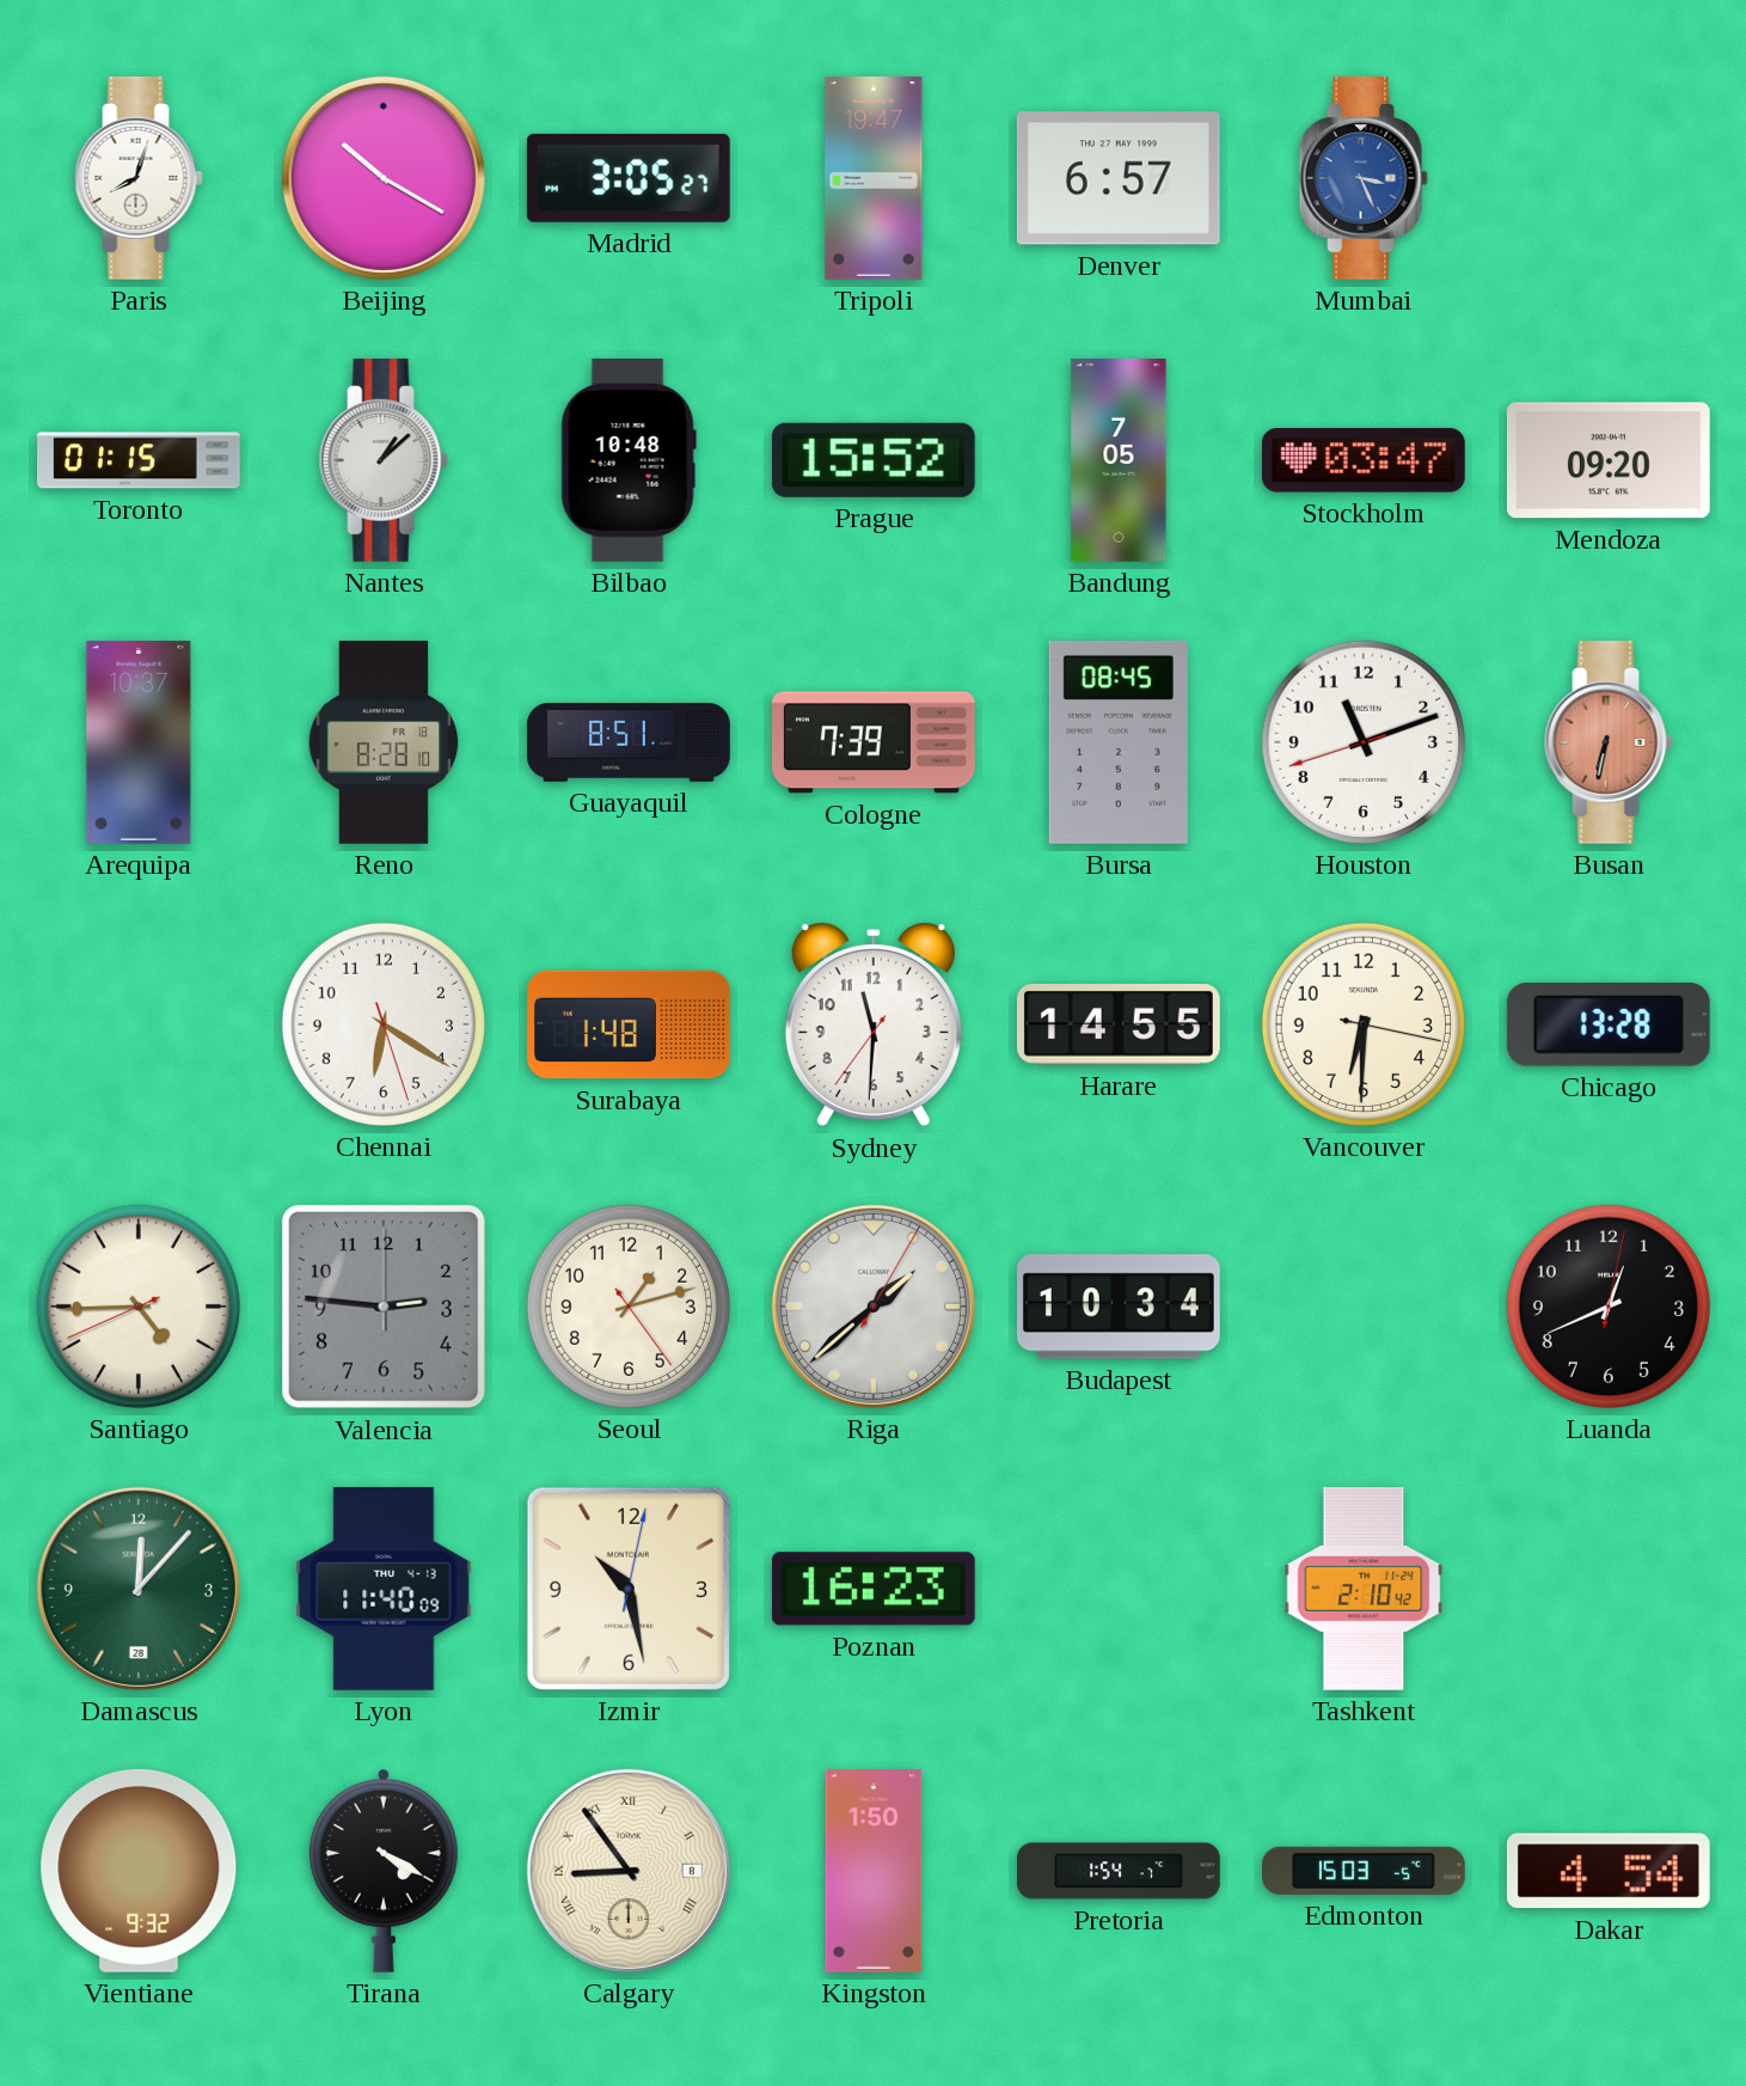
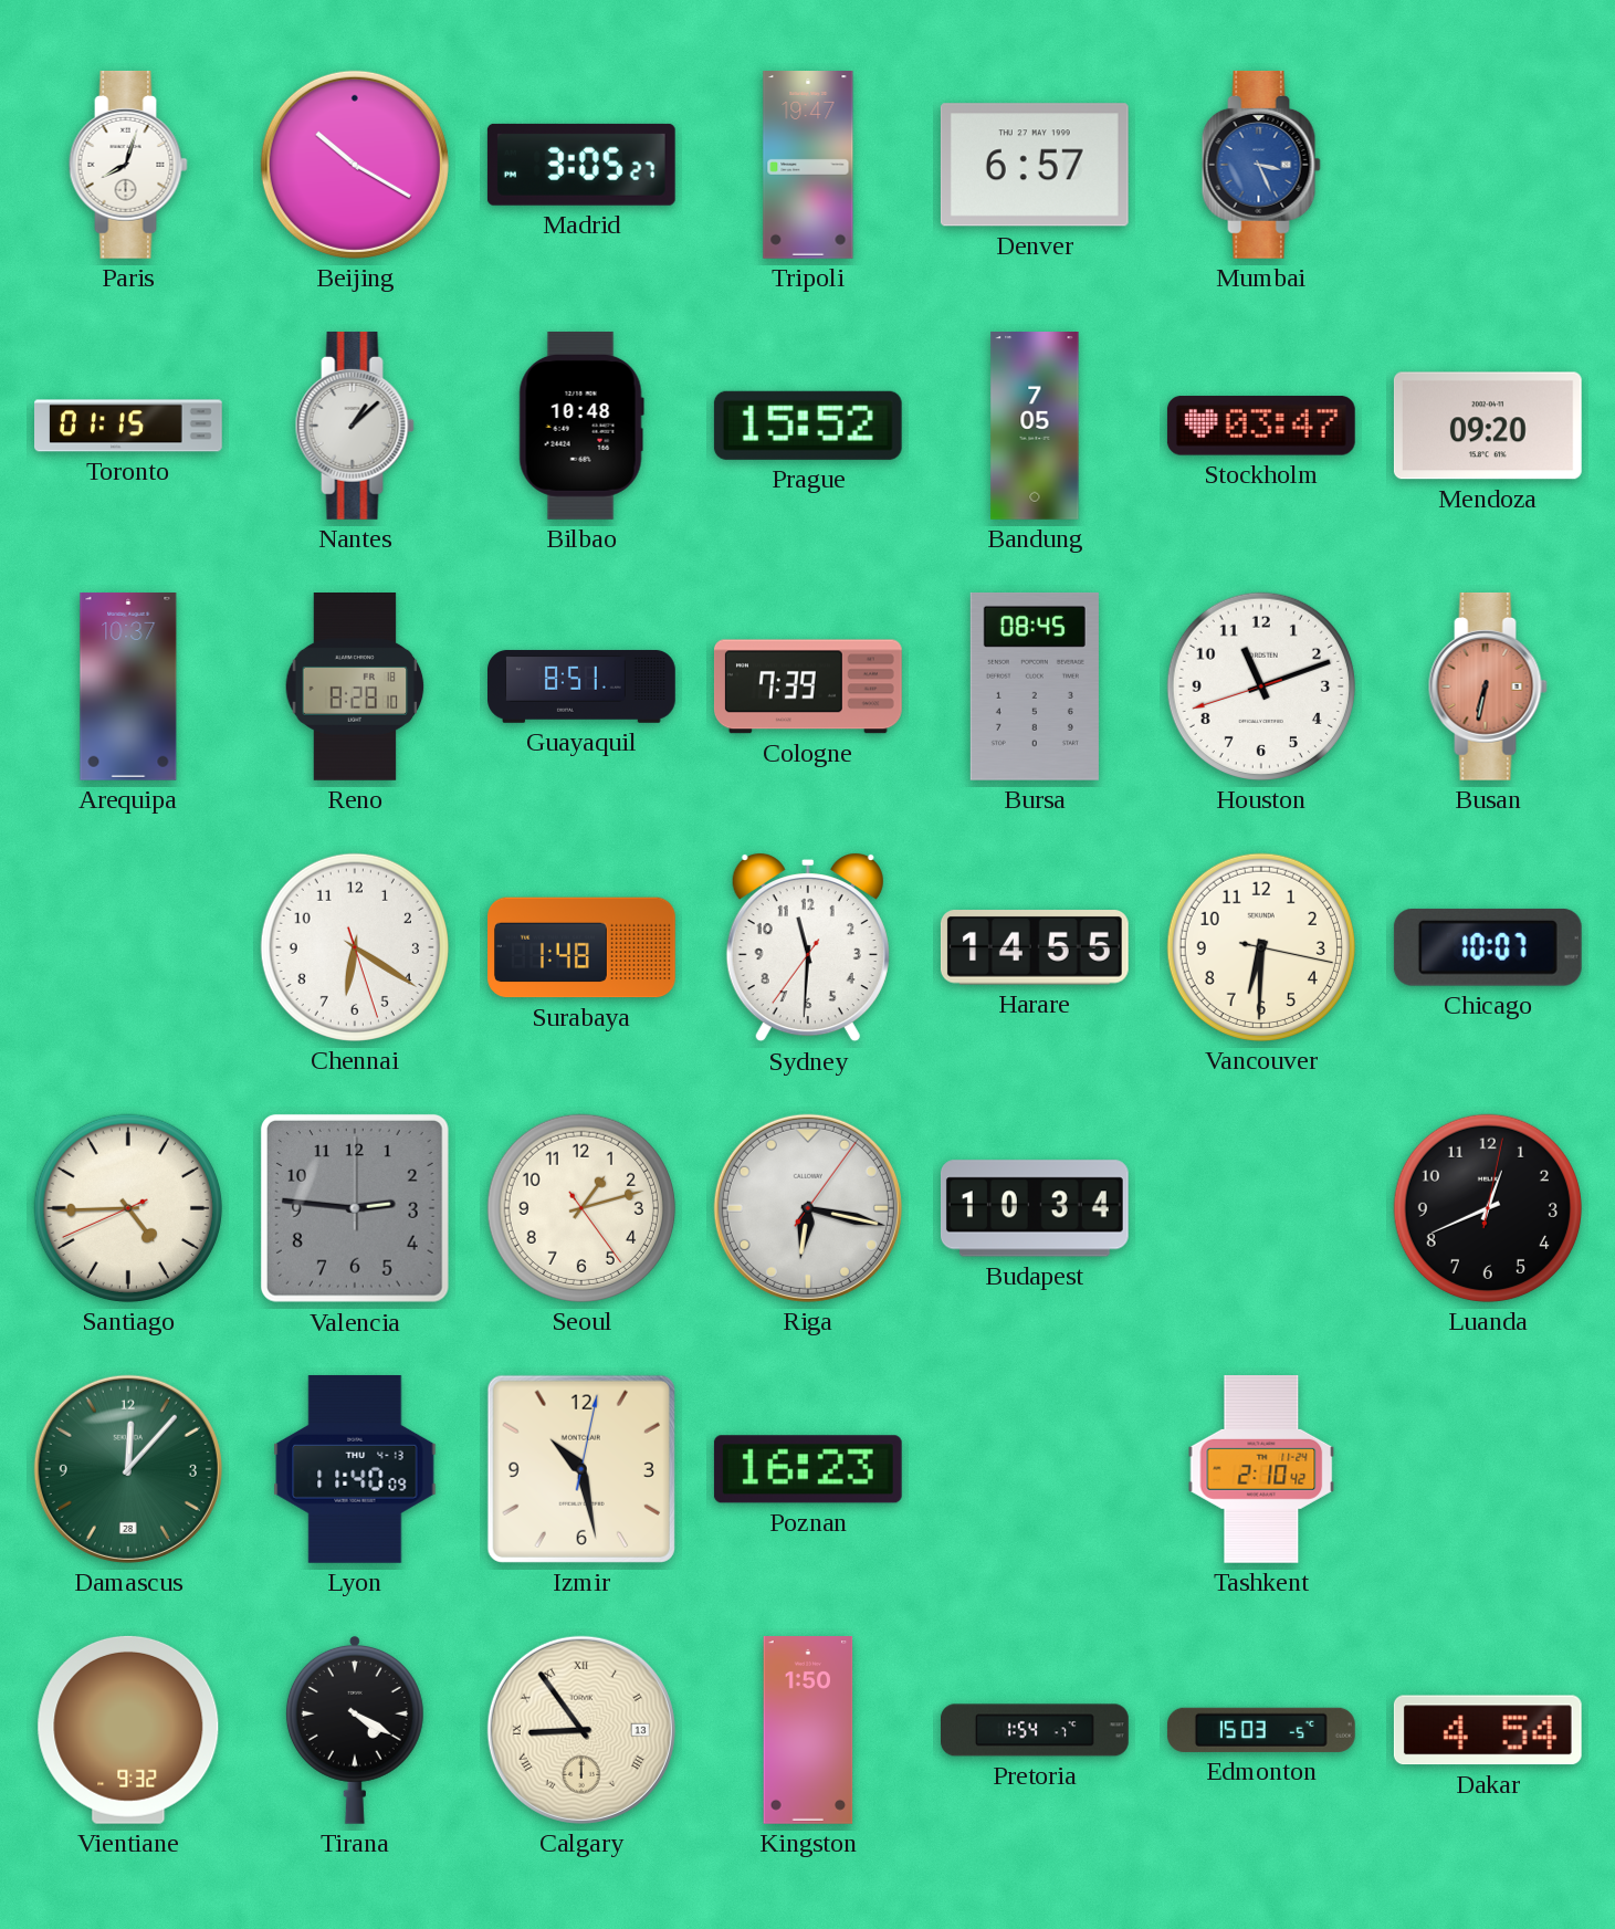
Chicago: 13:28 -> 10:07
Riga: 1:38 -> 6:17
Calgary date: 8 -> 13
